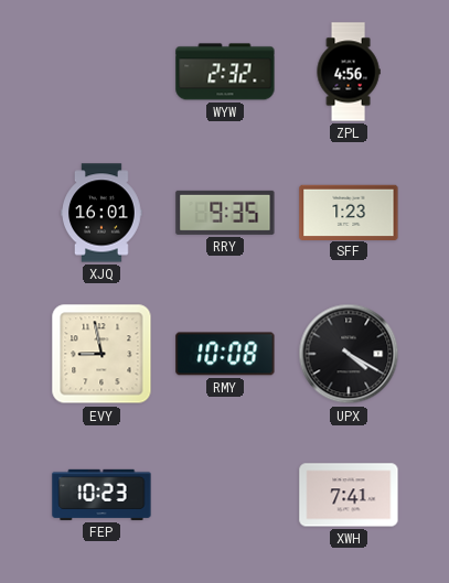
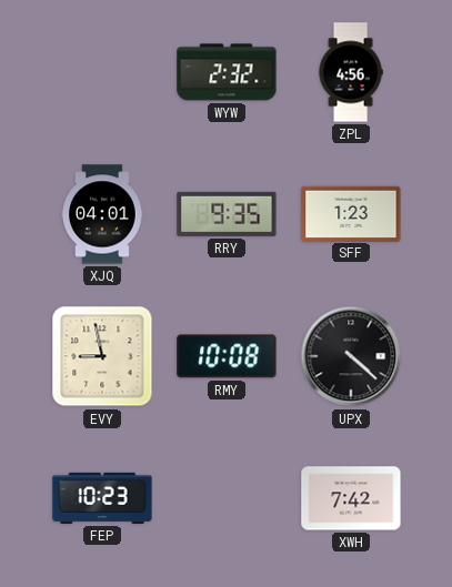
XJQ: 16:01 -> 04:01
UPX: 4:20 -> 4:22
XWH: 7:41 -> 7:42
